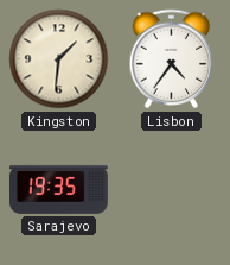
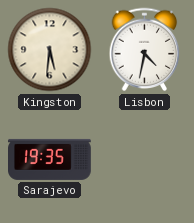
Kingston: 1:31 -> 5:31
Lisbon: 4:36 -> 4:32
